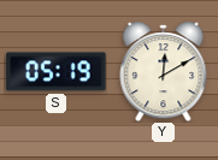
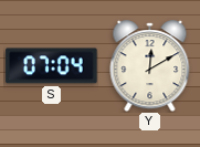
S: 05:19 -> 07:04
